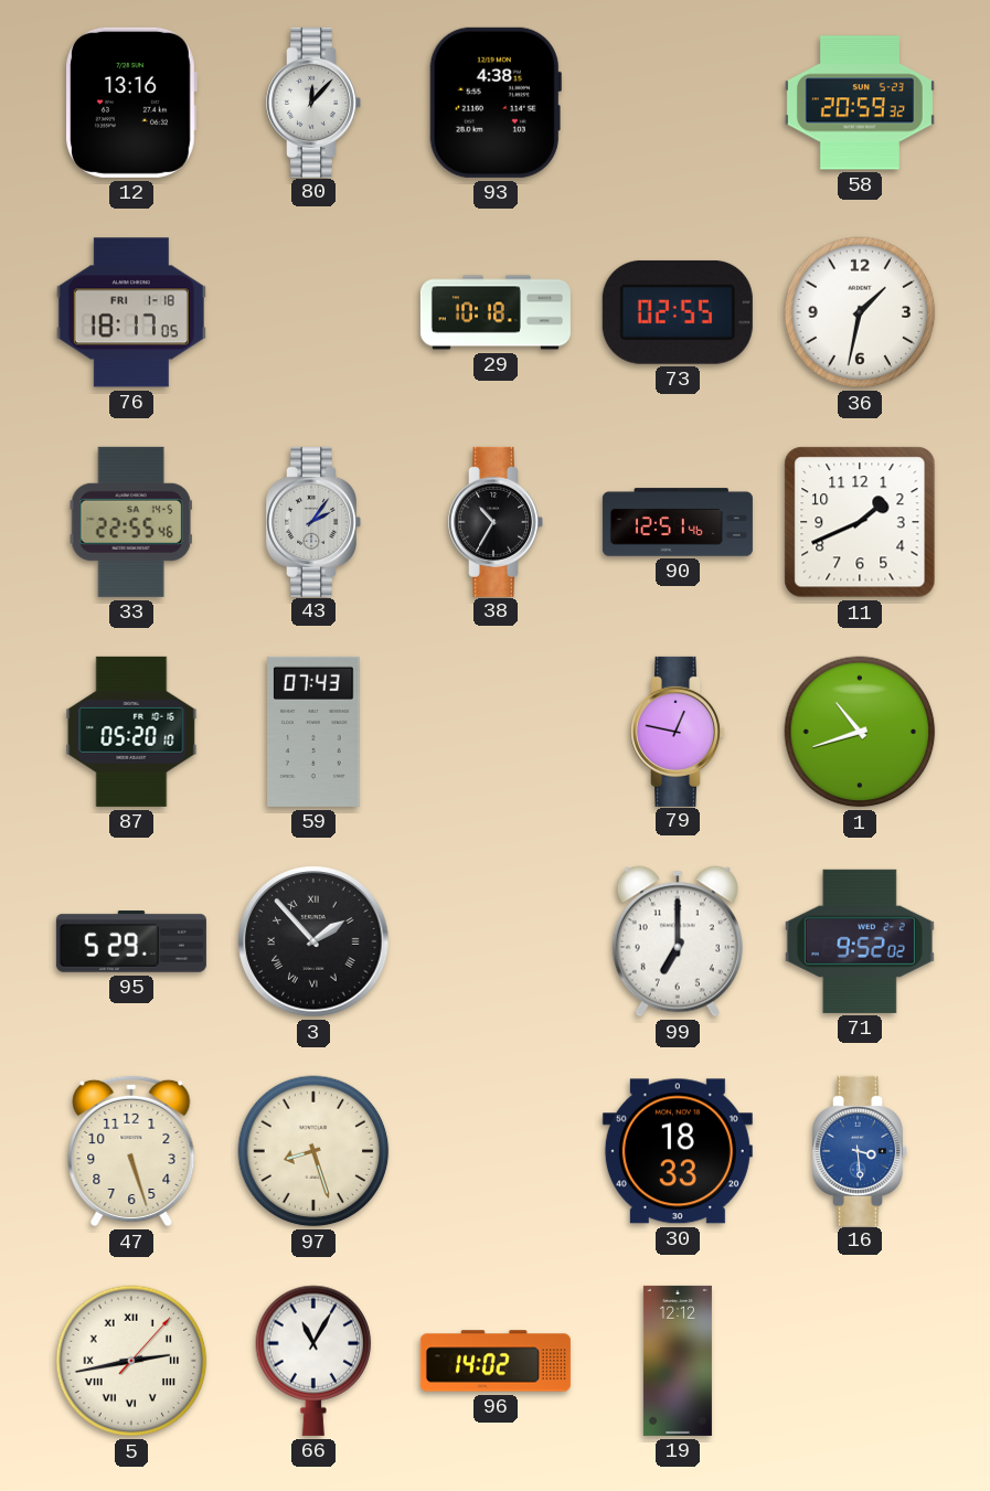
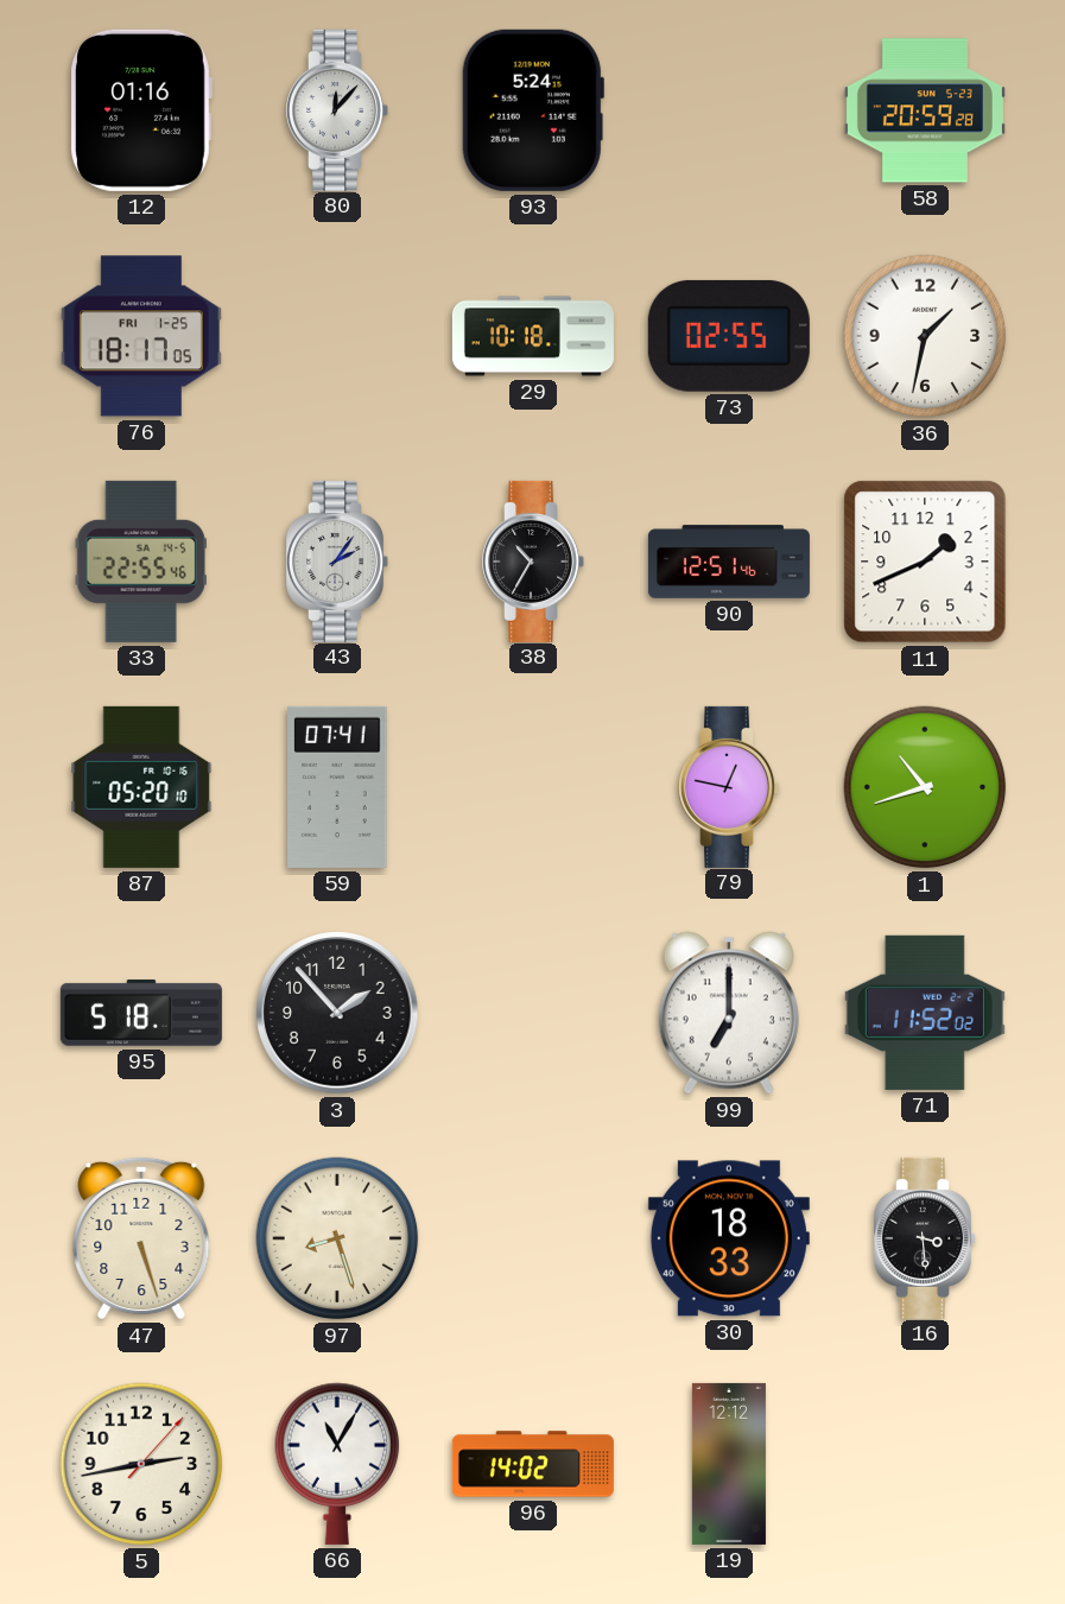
12: 13:16 -> 01:16
93: 4:38 -> 5:24
58: 20:59:32 -> 20:59:28
76 date: FRI 1-18 -> FRI 1-25
59: 07:43 -> 07:41
95: 5:29 -> 5:18
3 numerals: Roman -> Arabic
71: 9:52 -> 11:52
16 dial: blue -> black
5 numerals: Roman -> Arabic
